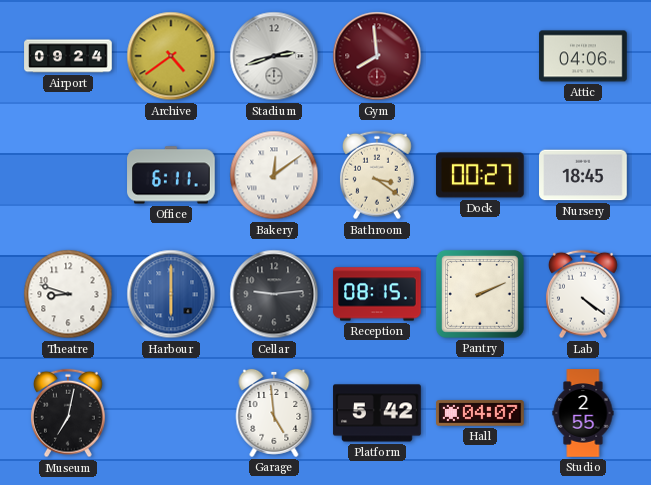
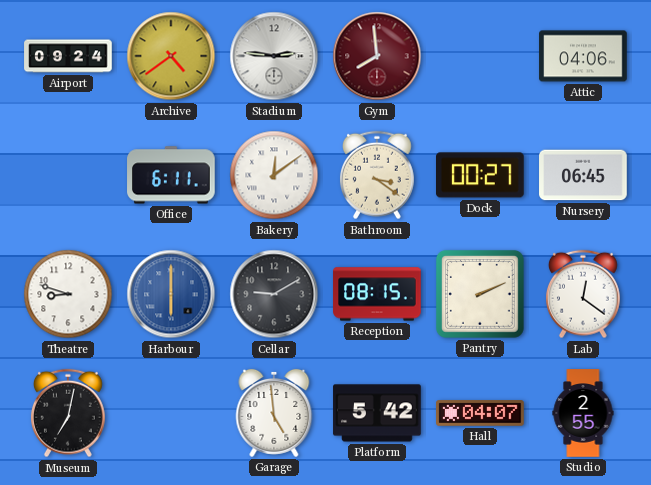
Stadium: 2:42 -> 2:46
Nursery: 18:45 -> 06:45
Cellar: 9:14 -> 9:10
Lab: 4:21 -> 12:21
